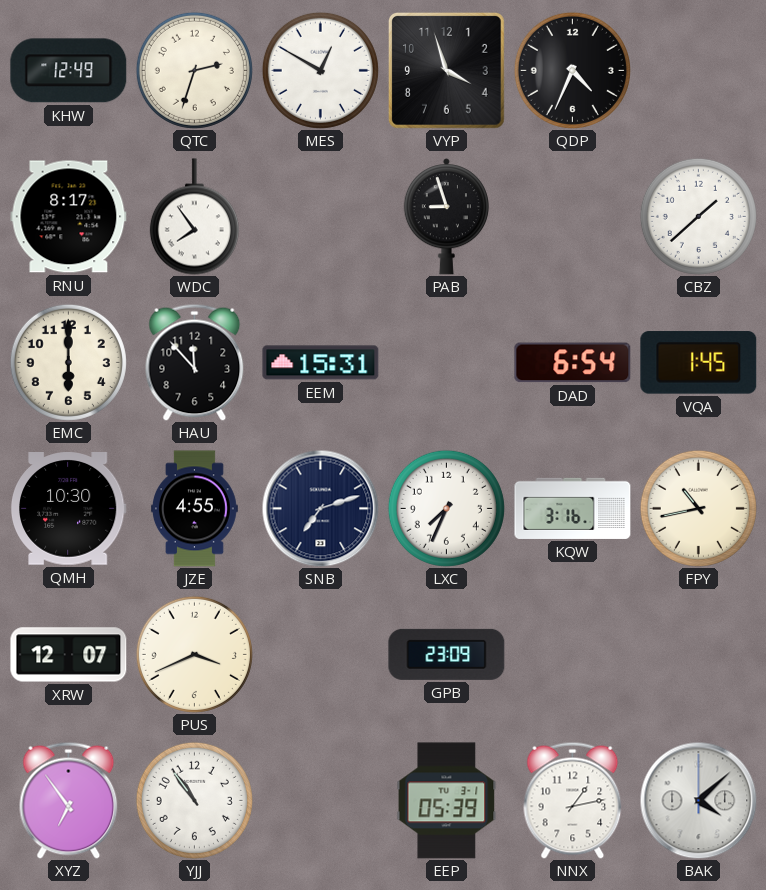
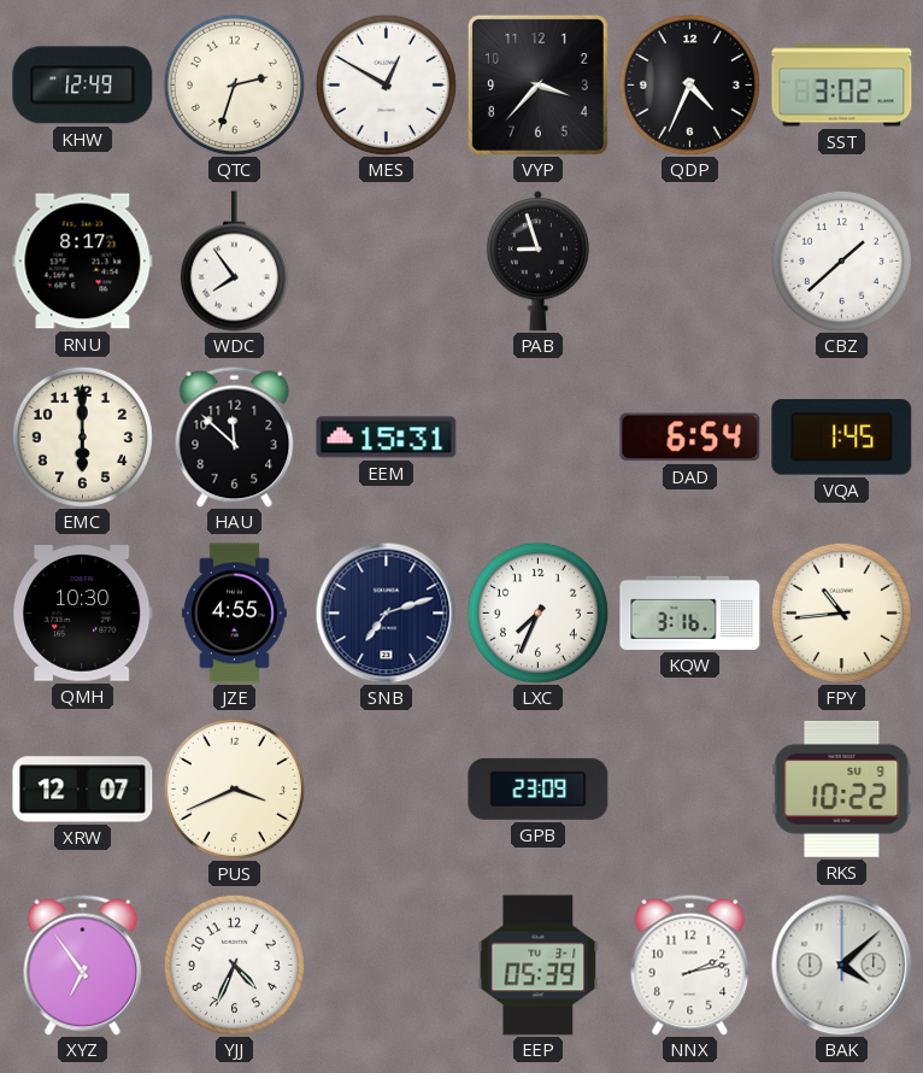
VYP: 3:57 -> 3:37
SST: none -> 3:02
HAU: 11:53 -> 11:52
FPY: 10:43 -> 10:44
RKS: none -> 10:22
YJJ: 10:54 -> 4:34
NNX: 1:13 -> 2:13
